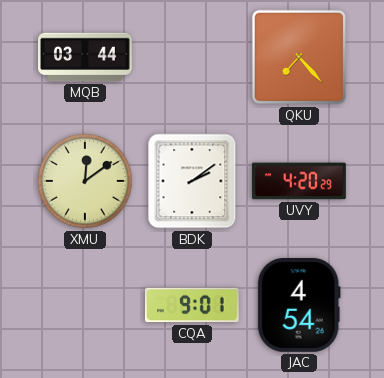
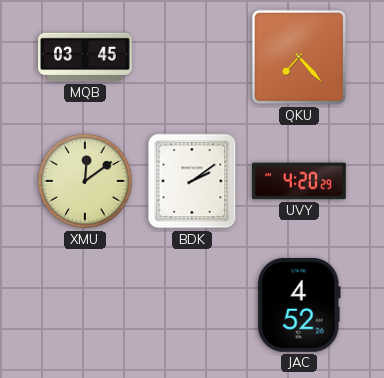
MQB: 03:44 -> 03:45
CQA: 9:01 -> none
JAC: 4:54 -> 4:52
